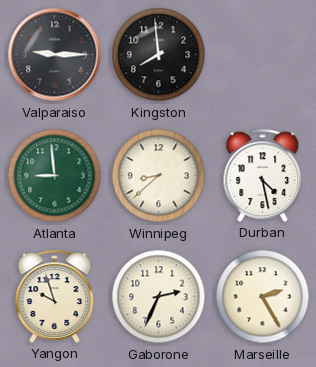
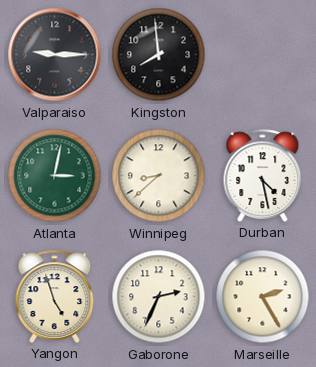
Atlanta: 8:59 -> 3:02
Yangon: 9:57 -> 4:57
